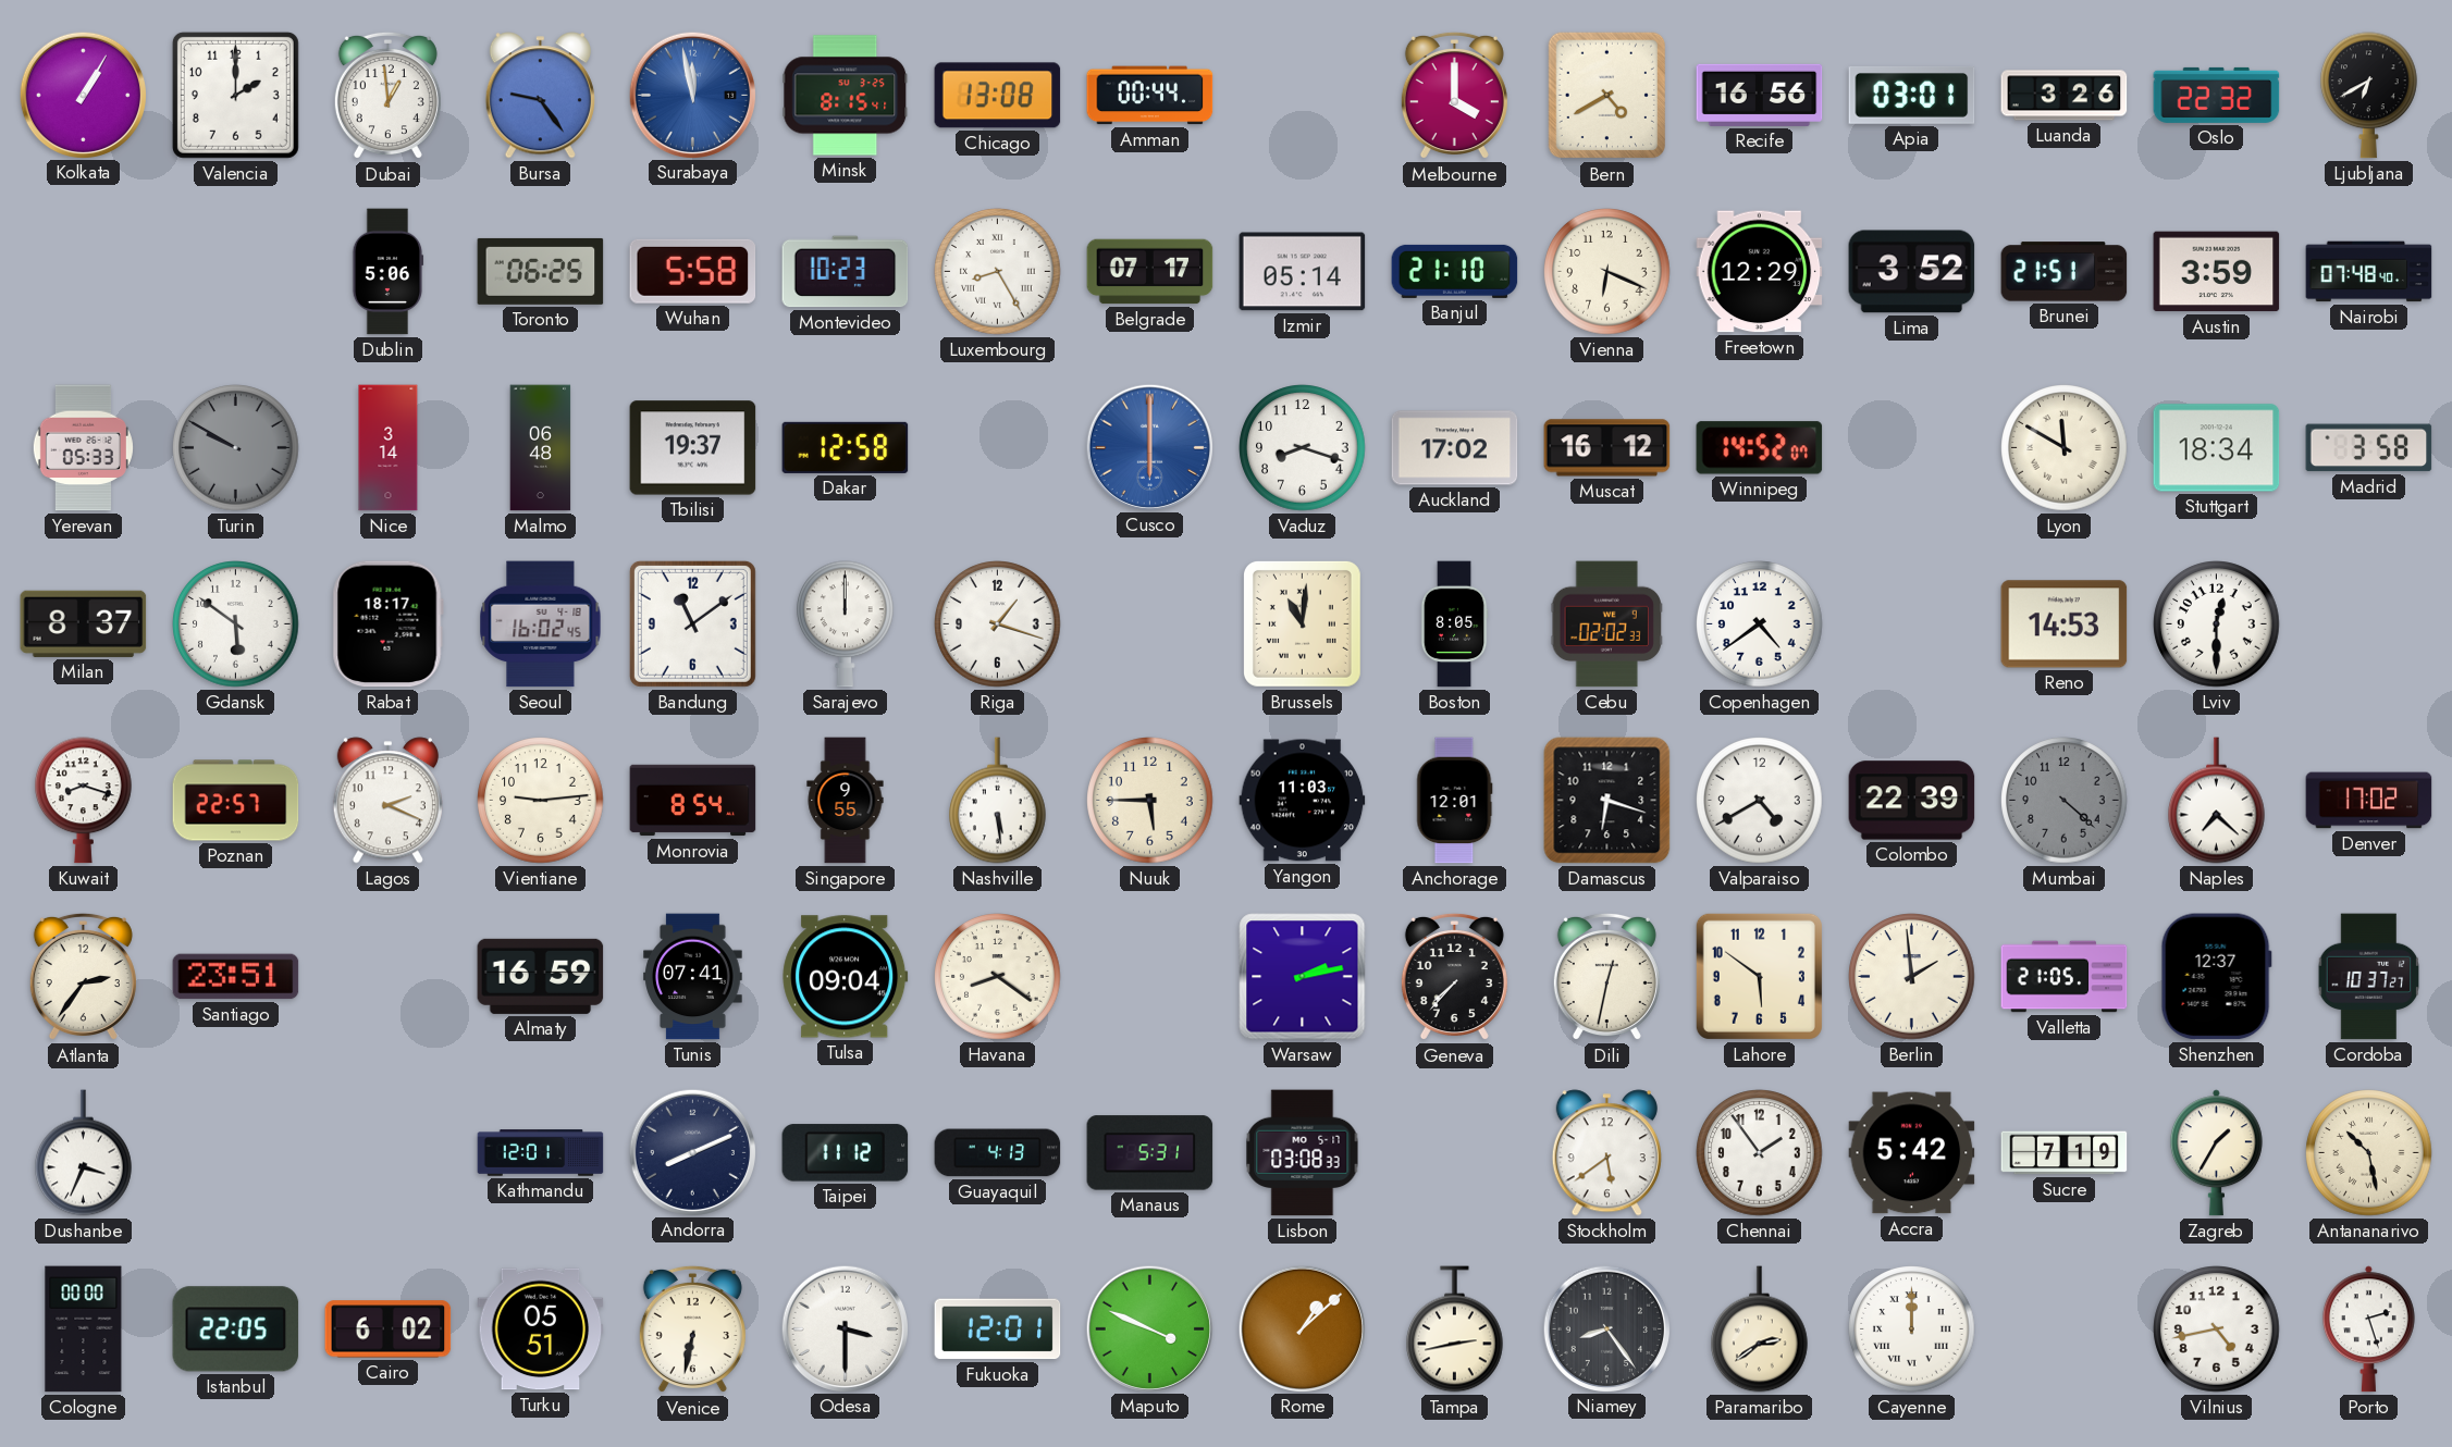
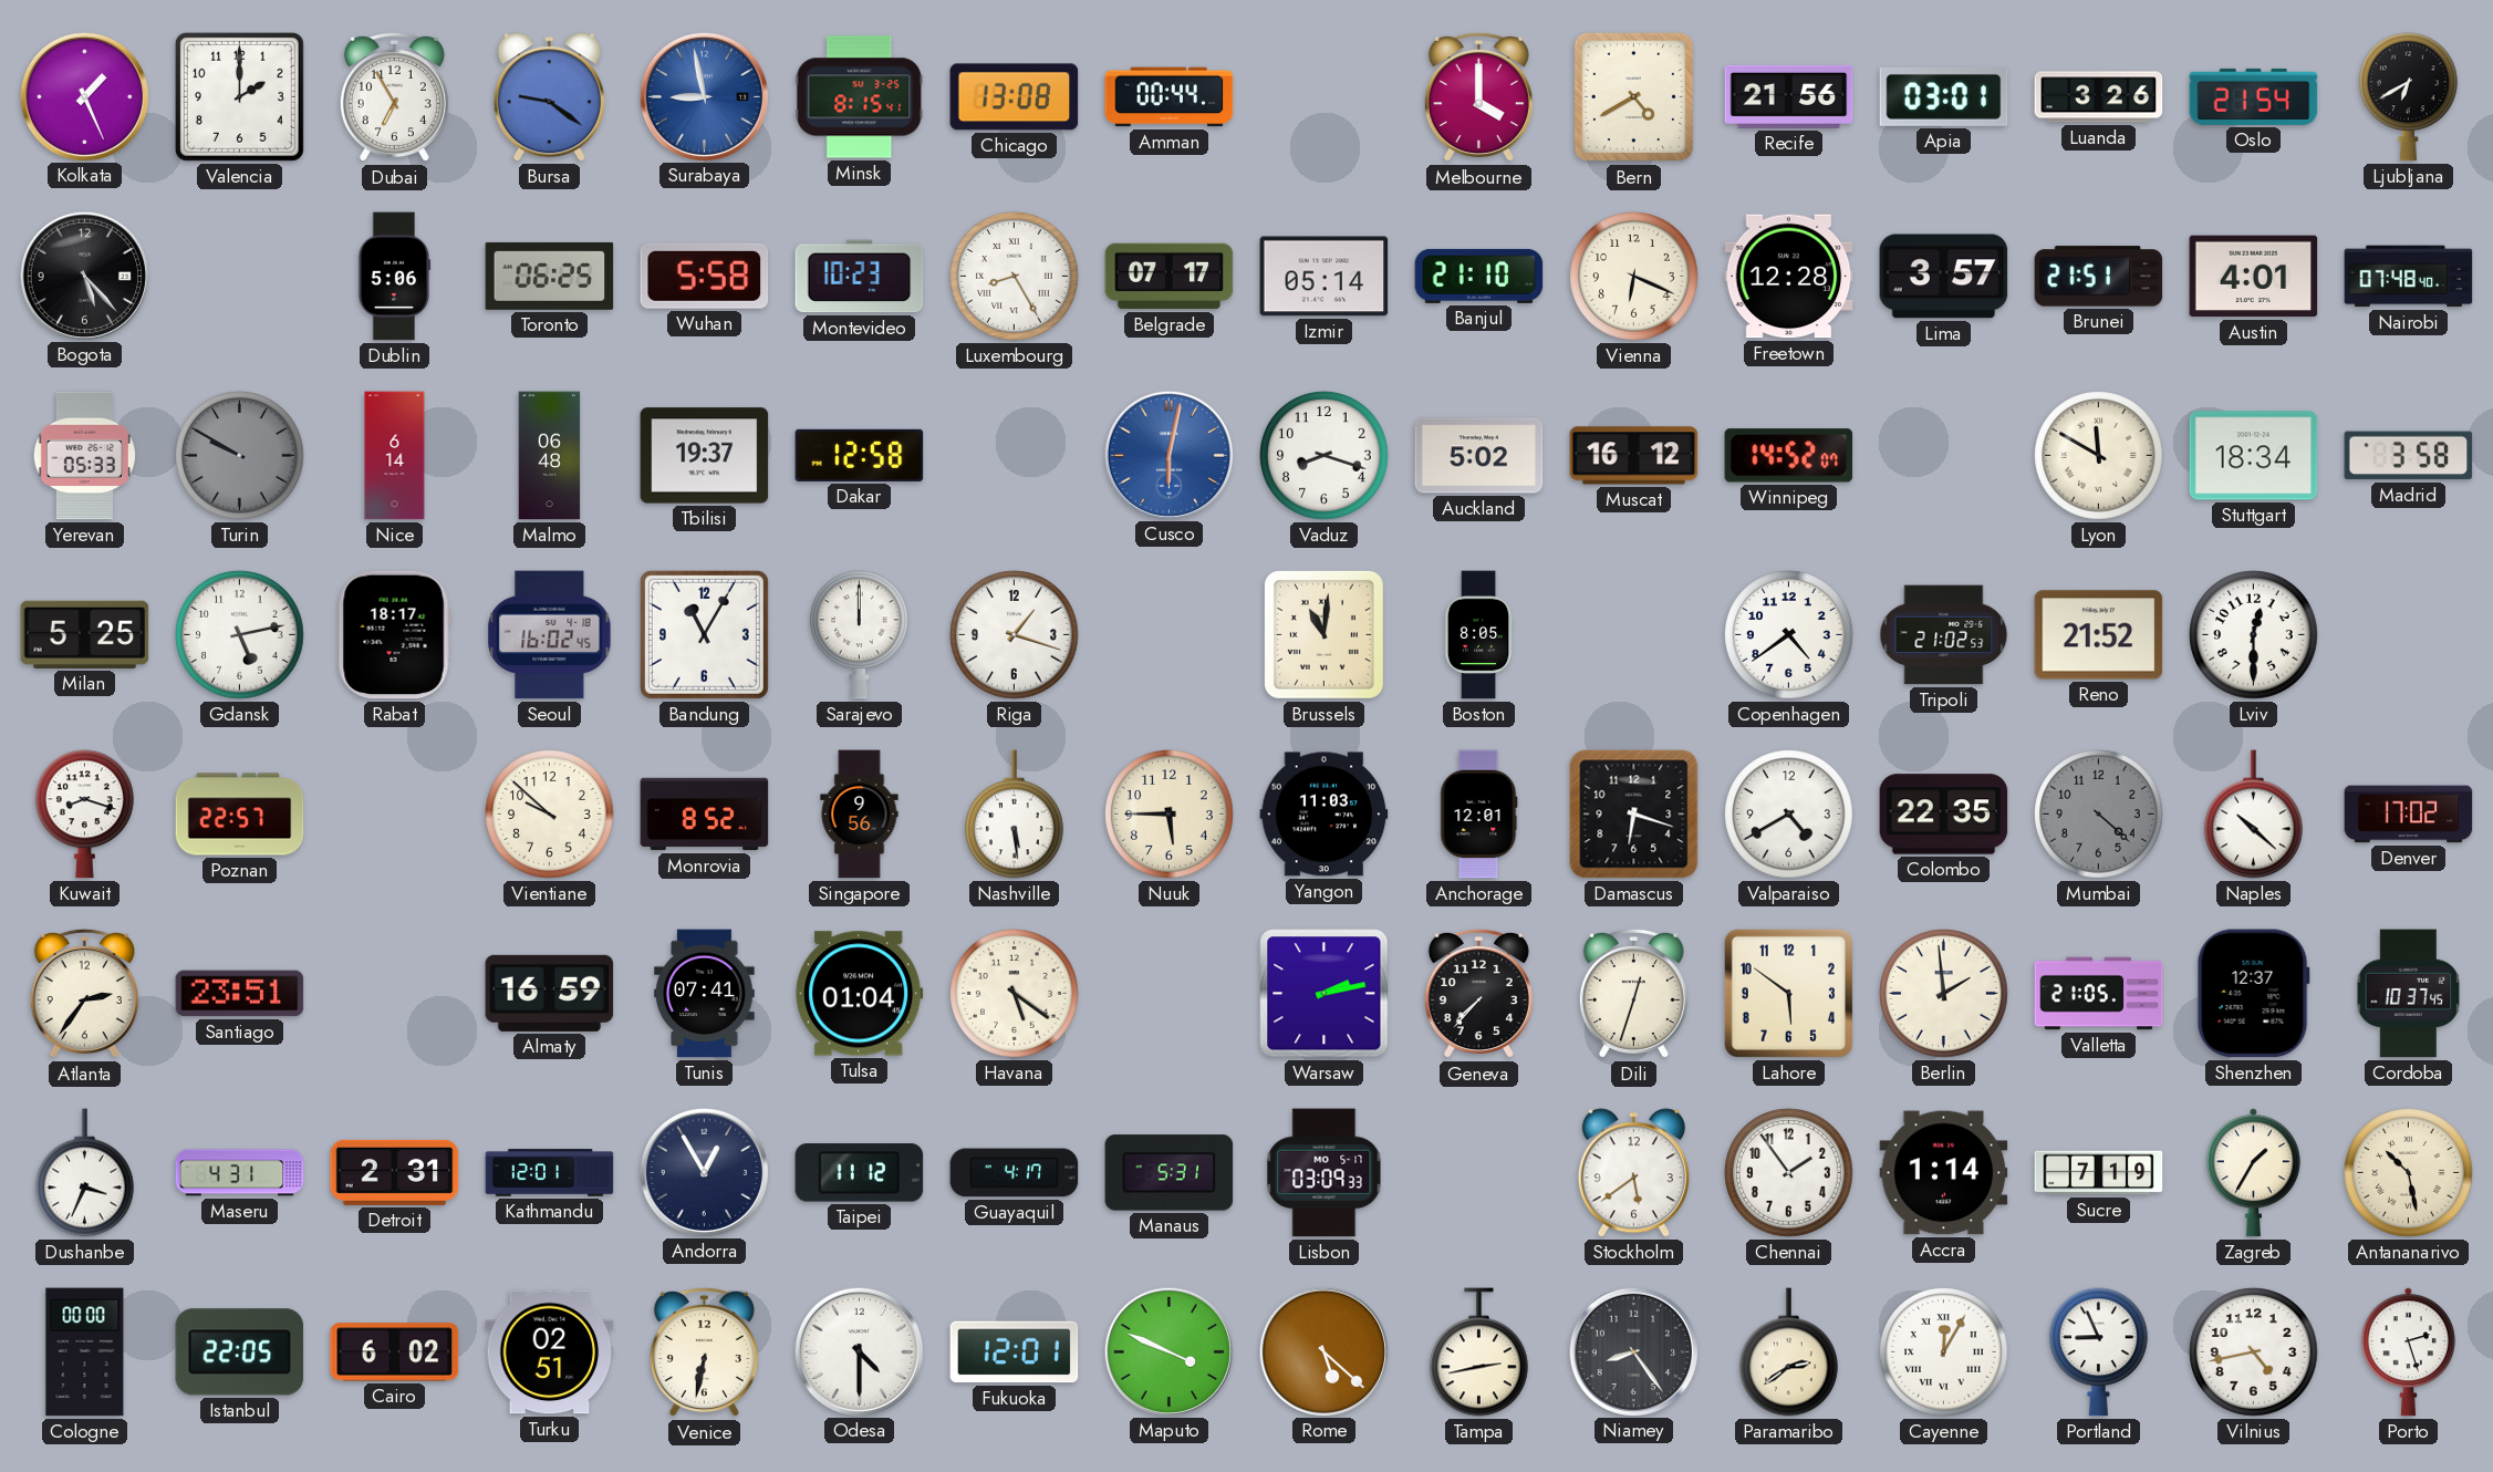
Kolkata: 1:05 -> 1:26
Dubai: 12:59 -> 6:55
Bursa: 9:24 -> 9:21
Surabaya: 11:58 -> 8:58
Recife: 16:56 -> 21:56
Oslo: 22:32 -> 21:54
Bogota: none -> 5:23
Freetown: 12:29 -> 12:28
Lima: 3:52 -> 3:57
Austin: 3:59 -> 4:01
Nice: 3:14 -> 6:14
Cusco: 6:00 -> 6:02
Auckland: 17:02 -> 5:02
Milan: 8:37 -> 5:25
Gdansk: 5:51 -> 5:13
Bandung: 11:09 -> 11:05
Cebu: 02:02 -> none
Tripoli: none -> 21:02
Reno: 14:53 -> 21:52
Lagos: 2:19 -> none
Vientiane: 9:14 -> 9:52
Monrovia: 8:54 -> 8:52
Singapore: 9:55 -> 9:56
Colombo: 22:39 -> 22:35
Naples: 7:22 -> 10:22
Tulsa: 09:04 -> 01:04
Havana: 8:21 -> 5:21
Dili: 12:32 -> 12:33
Cordoba: 10:37:27 -> 10:37:45
Maseru: none -> 4:31
Detroit: none -> 2:31
Andorra: 8:11 -> 12:55
Guayaquil: 4:13 -> 4:17
Lisbon: 03:08 -> 03:09
Accra: 5:42 -> 1:14
Turku: 05:51 -> 02:51
Odesa: 3:30 -> 4:30
Rome: 1:08 -> 5:22
Cayenne: 12:00 -> 12:05
Portland: none -> 8:56
